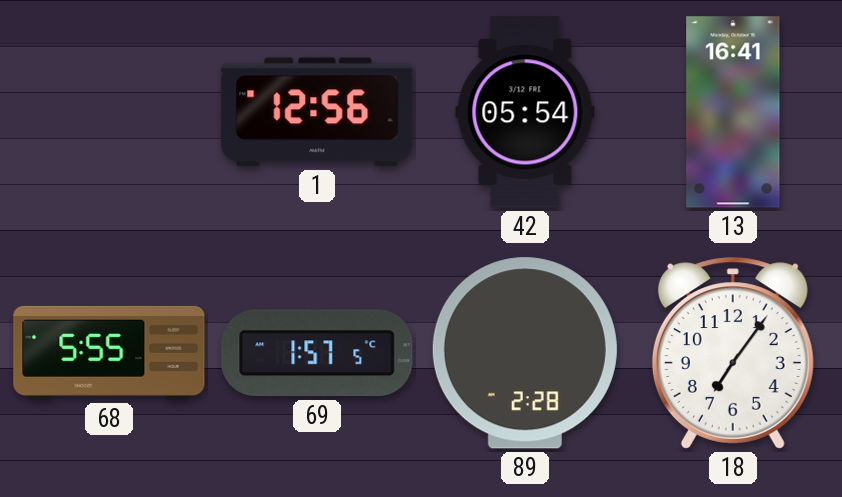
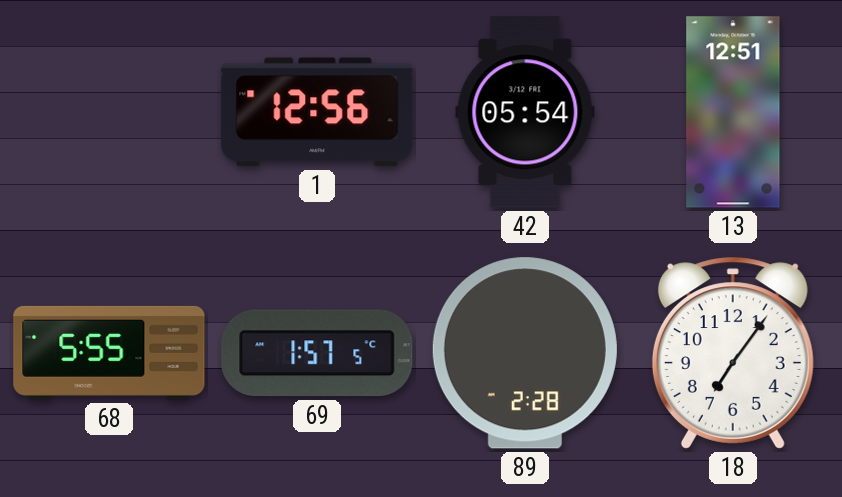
13: 16:41 -> 12:51
